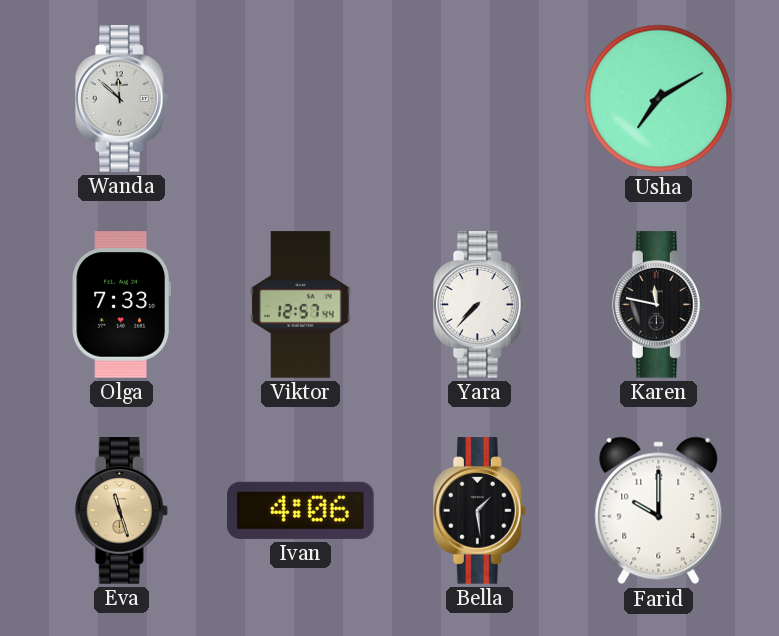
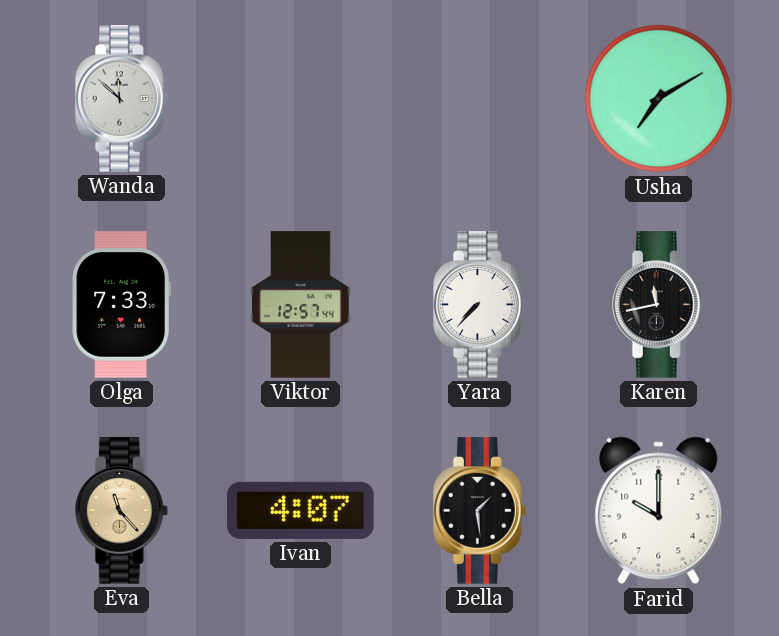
Karen: 11:47 -> 11:43
Eva: 11:27 -> 11:23
Ivan: 4:06 -> 4:07
